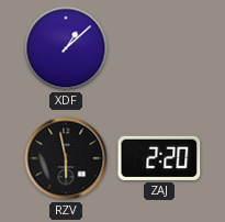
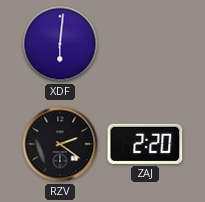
XDF: 1:08 -> 6:01
RZV: 5:58 -> 2:21
